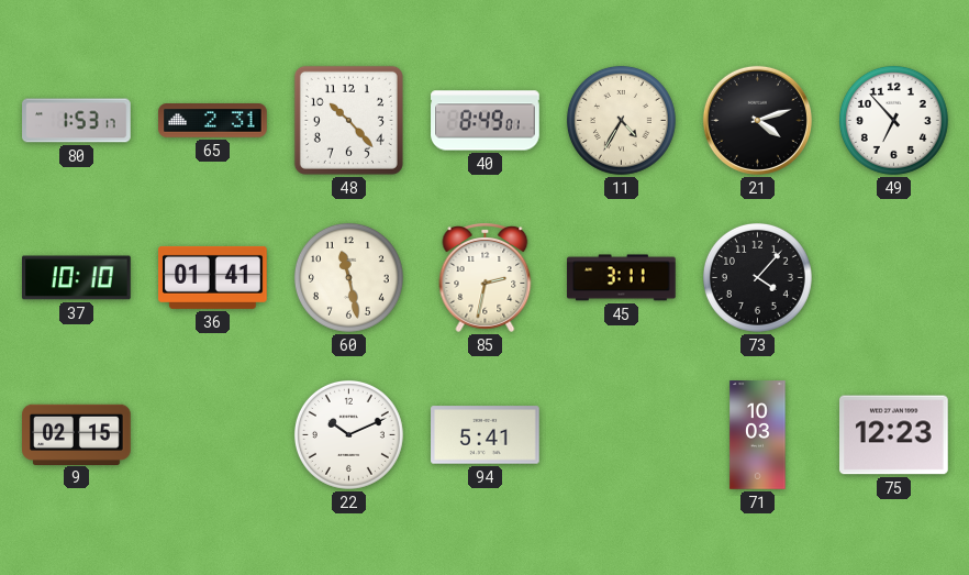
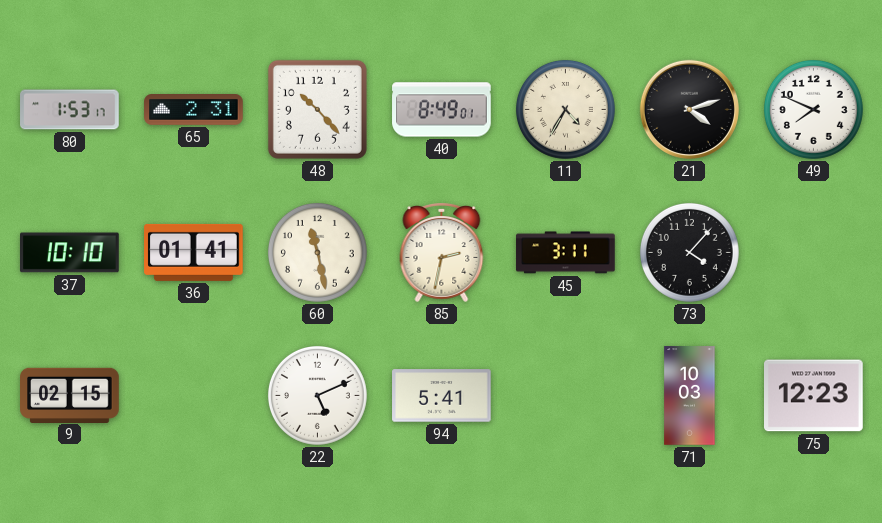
49: 6:53 -> 7:49
22: 10:11 -> 5:11
